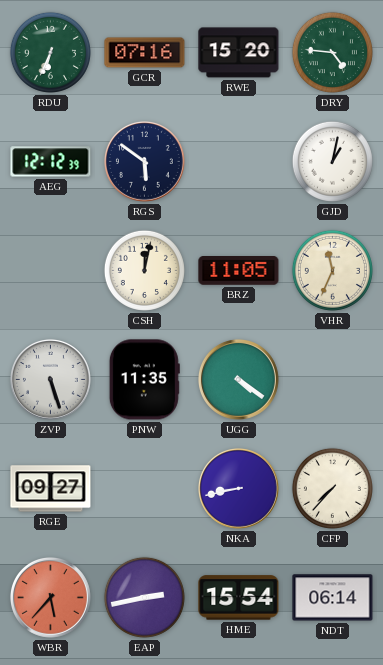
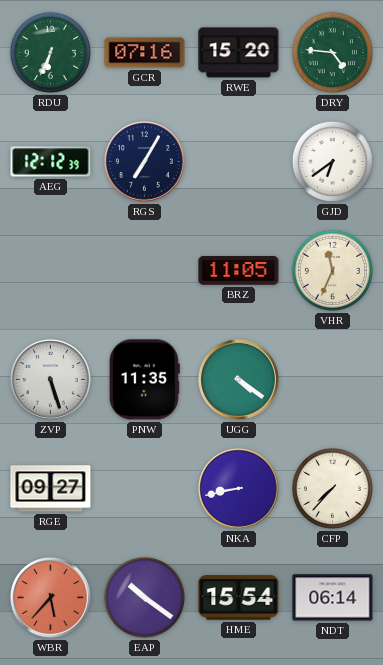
RGS: 5:51 -> 7:05
GJD: 1:02 -> 6:39
CSH: 12:02 -> none
EAP: 2:43 -> 10:21
